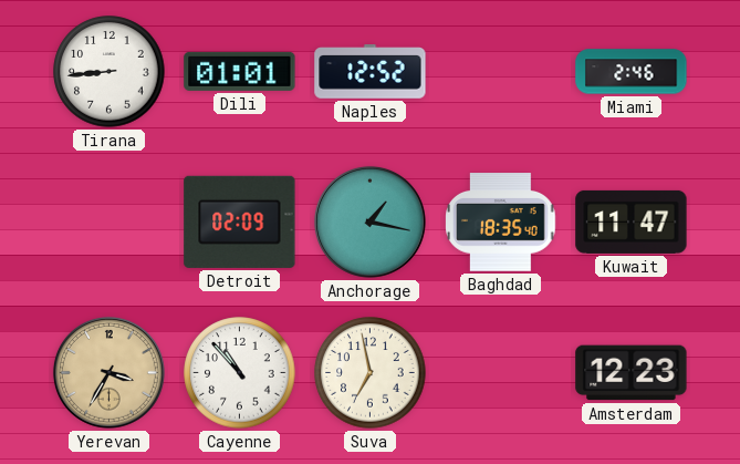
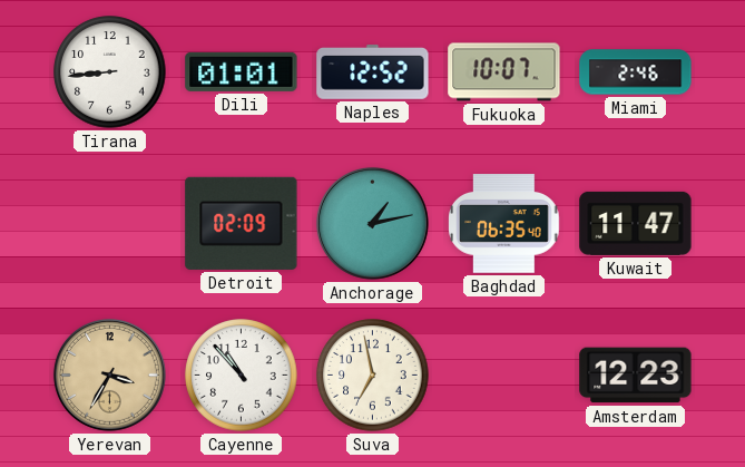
Fukuoka: none -> 10:07
Anchorage: 1:17 -> 1:13
Baghdad: 18:35 -> 06:35
